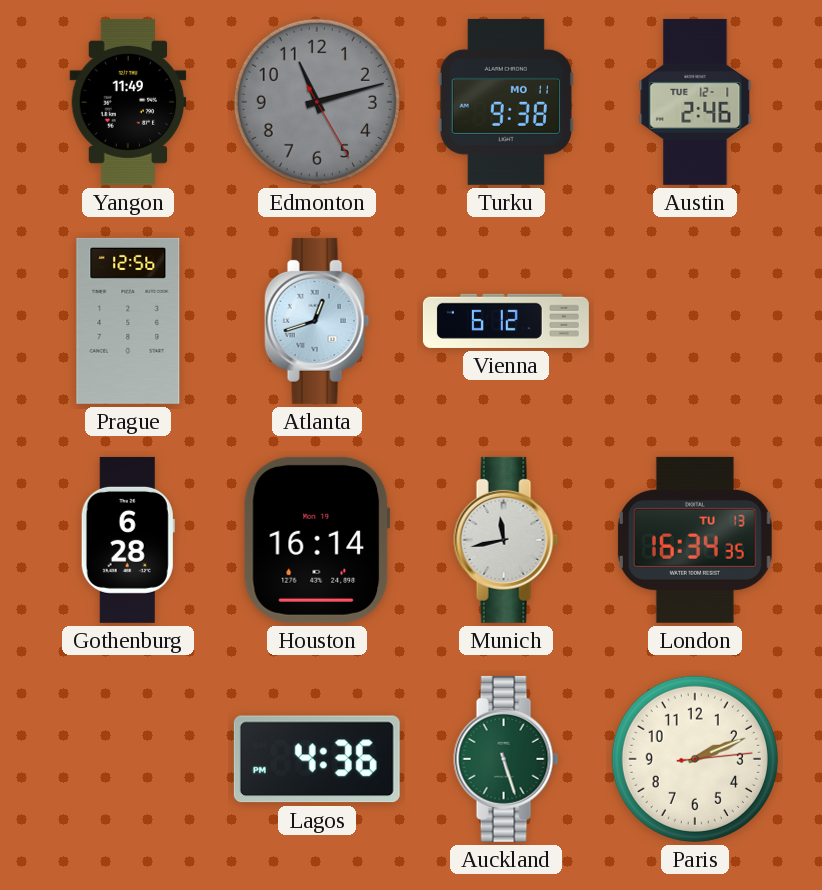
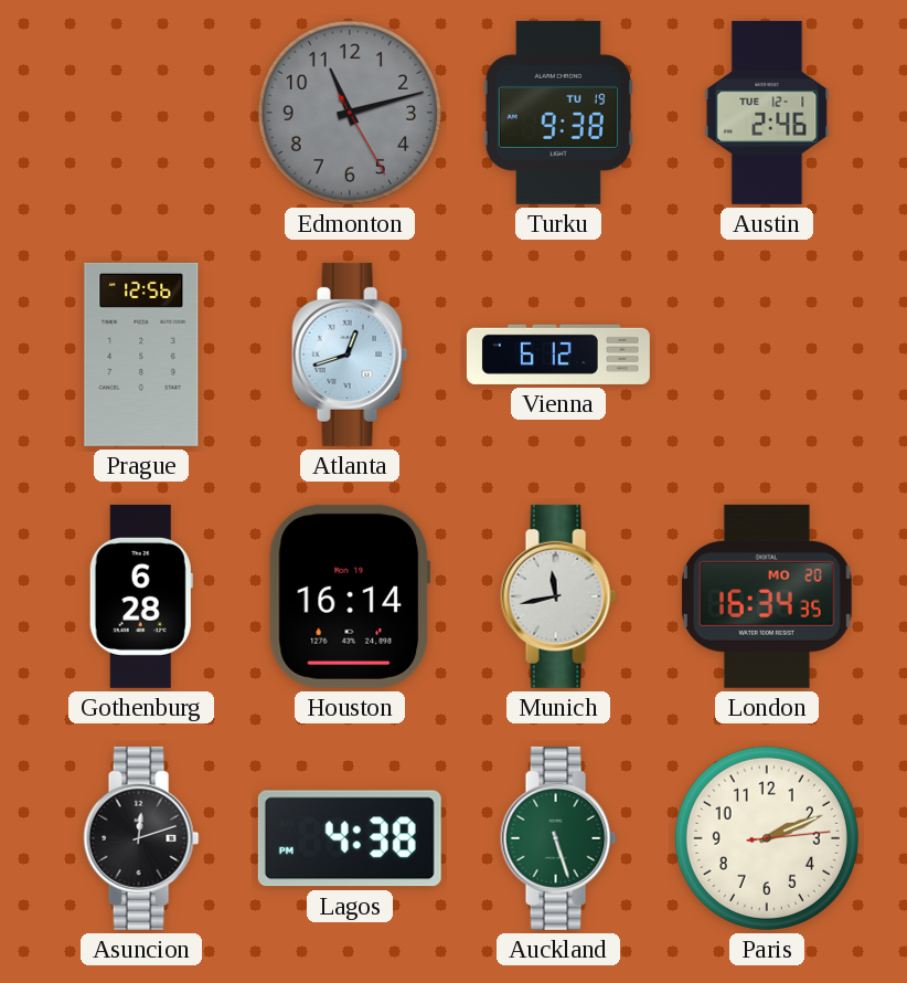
Yangon: 11:49 -> none
Turku date: MO 11 -> TU 19
London date: TU 13 -> MO 20
Asuncion: none -> 12:12
Lagos: 4:36 -> 4:38
